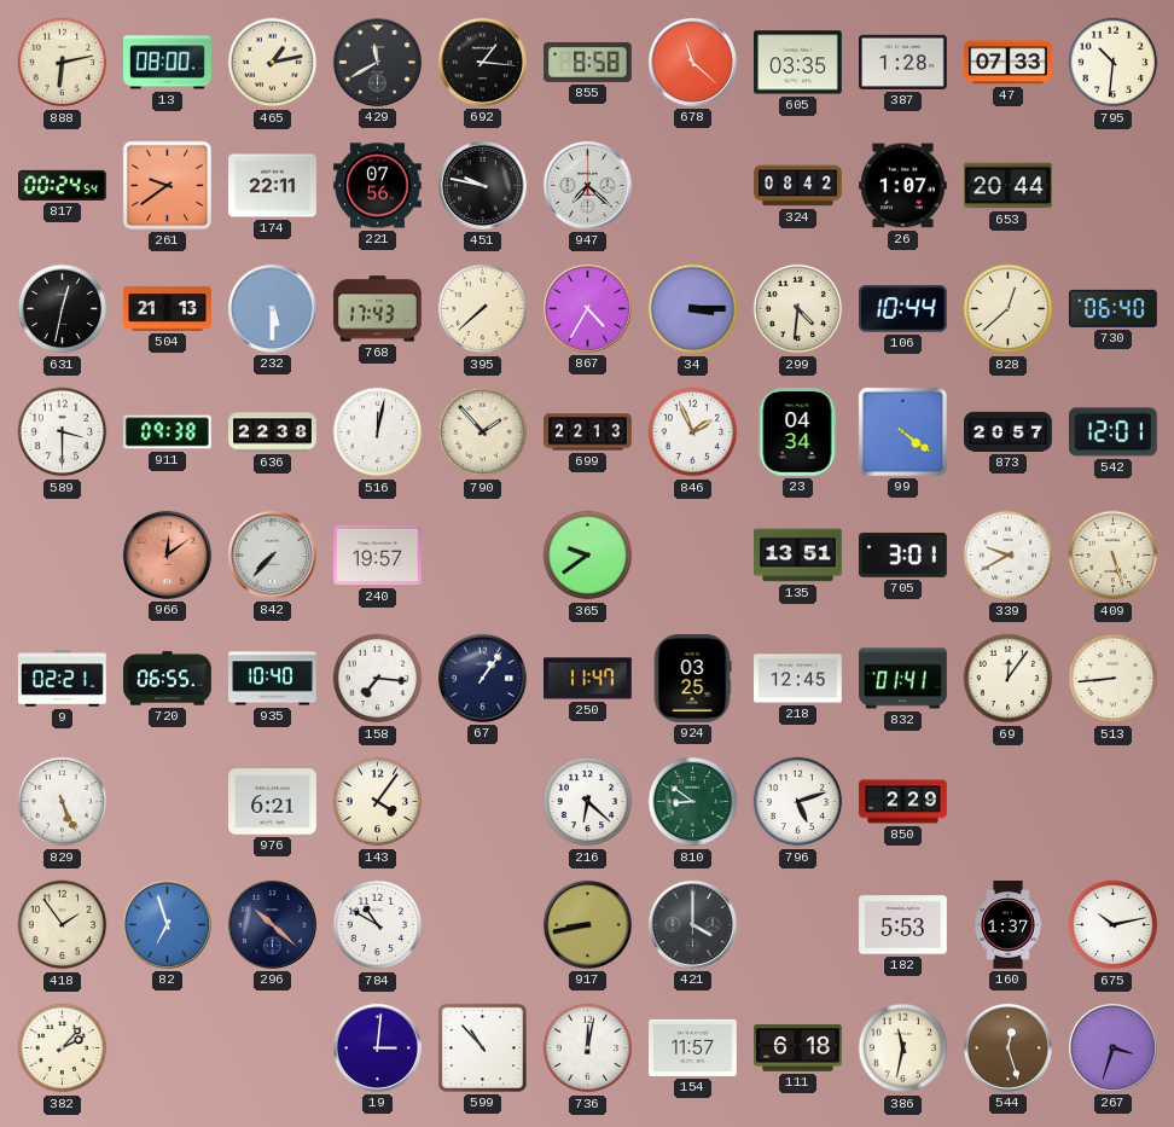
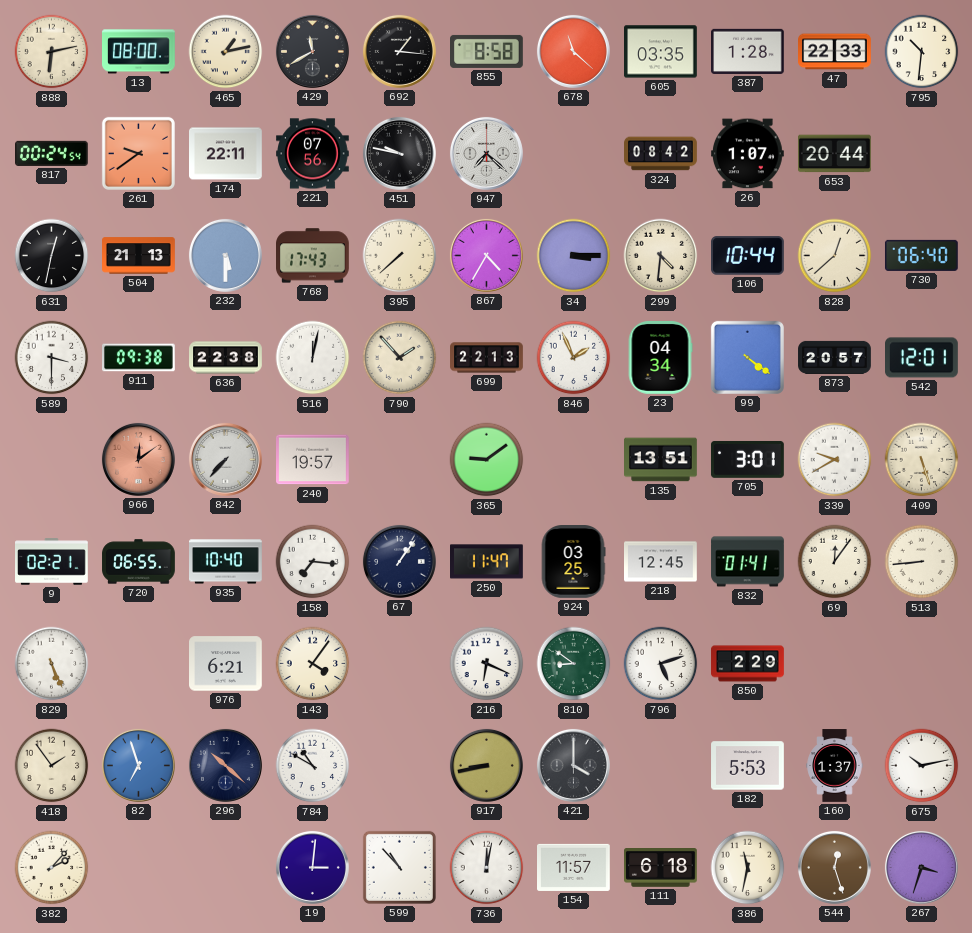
47: 07:33 -> 22:33
365: 9:39 -> 9:09
216: 6:22 -> 6:19
